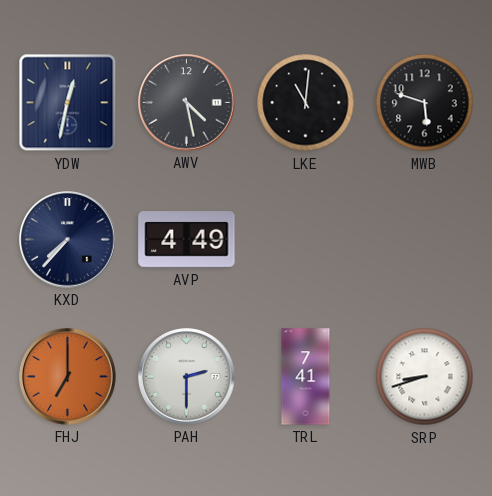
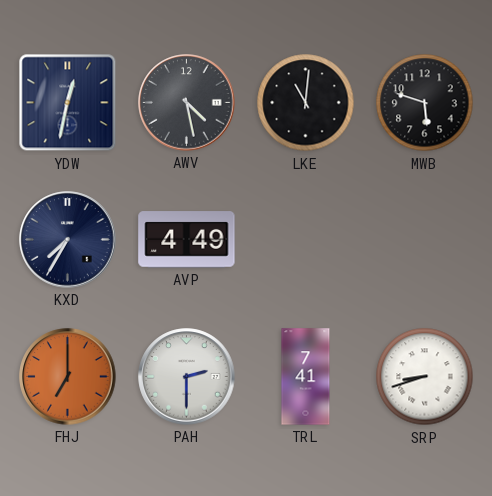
KXD: 7:37 -> 7:35
